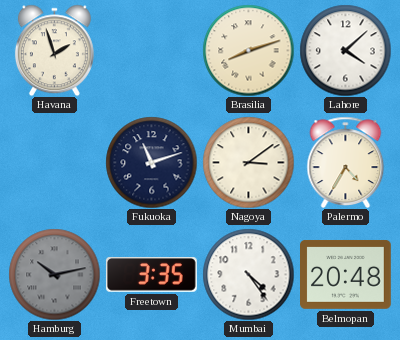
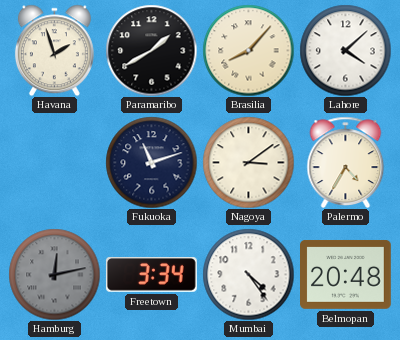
Paramaribo: none -> 1:40
Brasilia: 8:12 -> 8:07
Hamburg: 10:13 -> 12:13
Freetown: 3:35 -> 3:34
